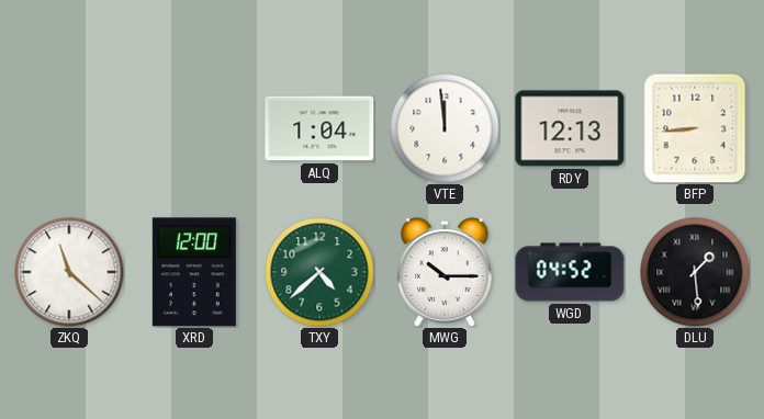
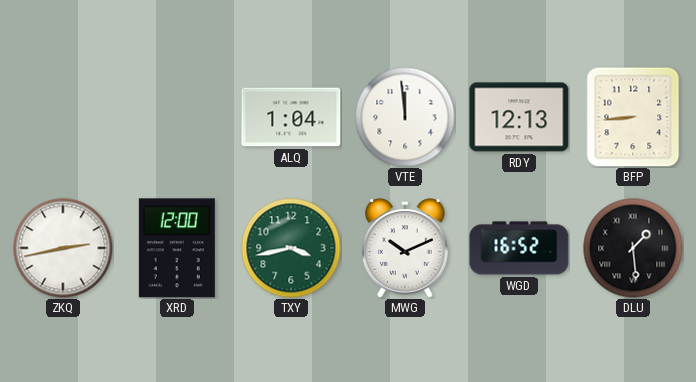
ZKQ: 11:22 -> 2:43
TXY: 4:38 -> 3:43
MWG: 10:15 -> 10:11
WGD: 04:52 -> 16:52
